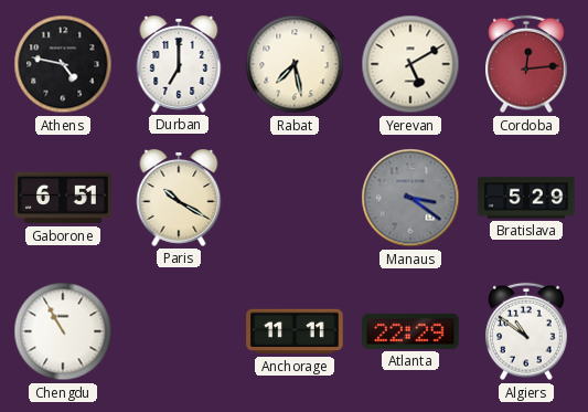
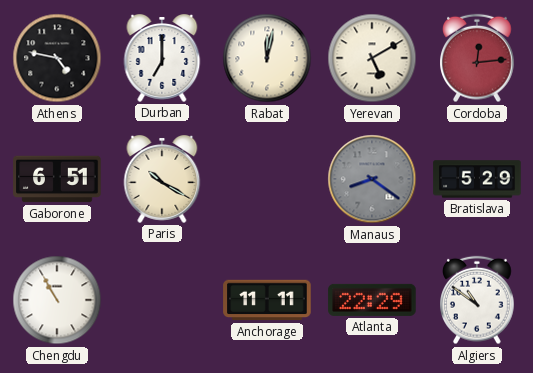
Rabat: 7:28 -> 12:02
Manaus: 3:21 -> 8:21
